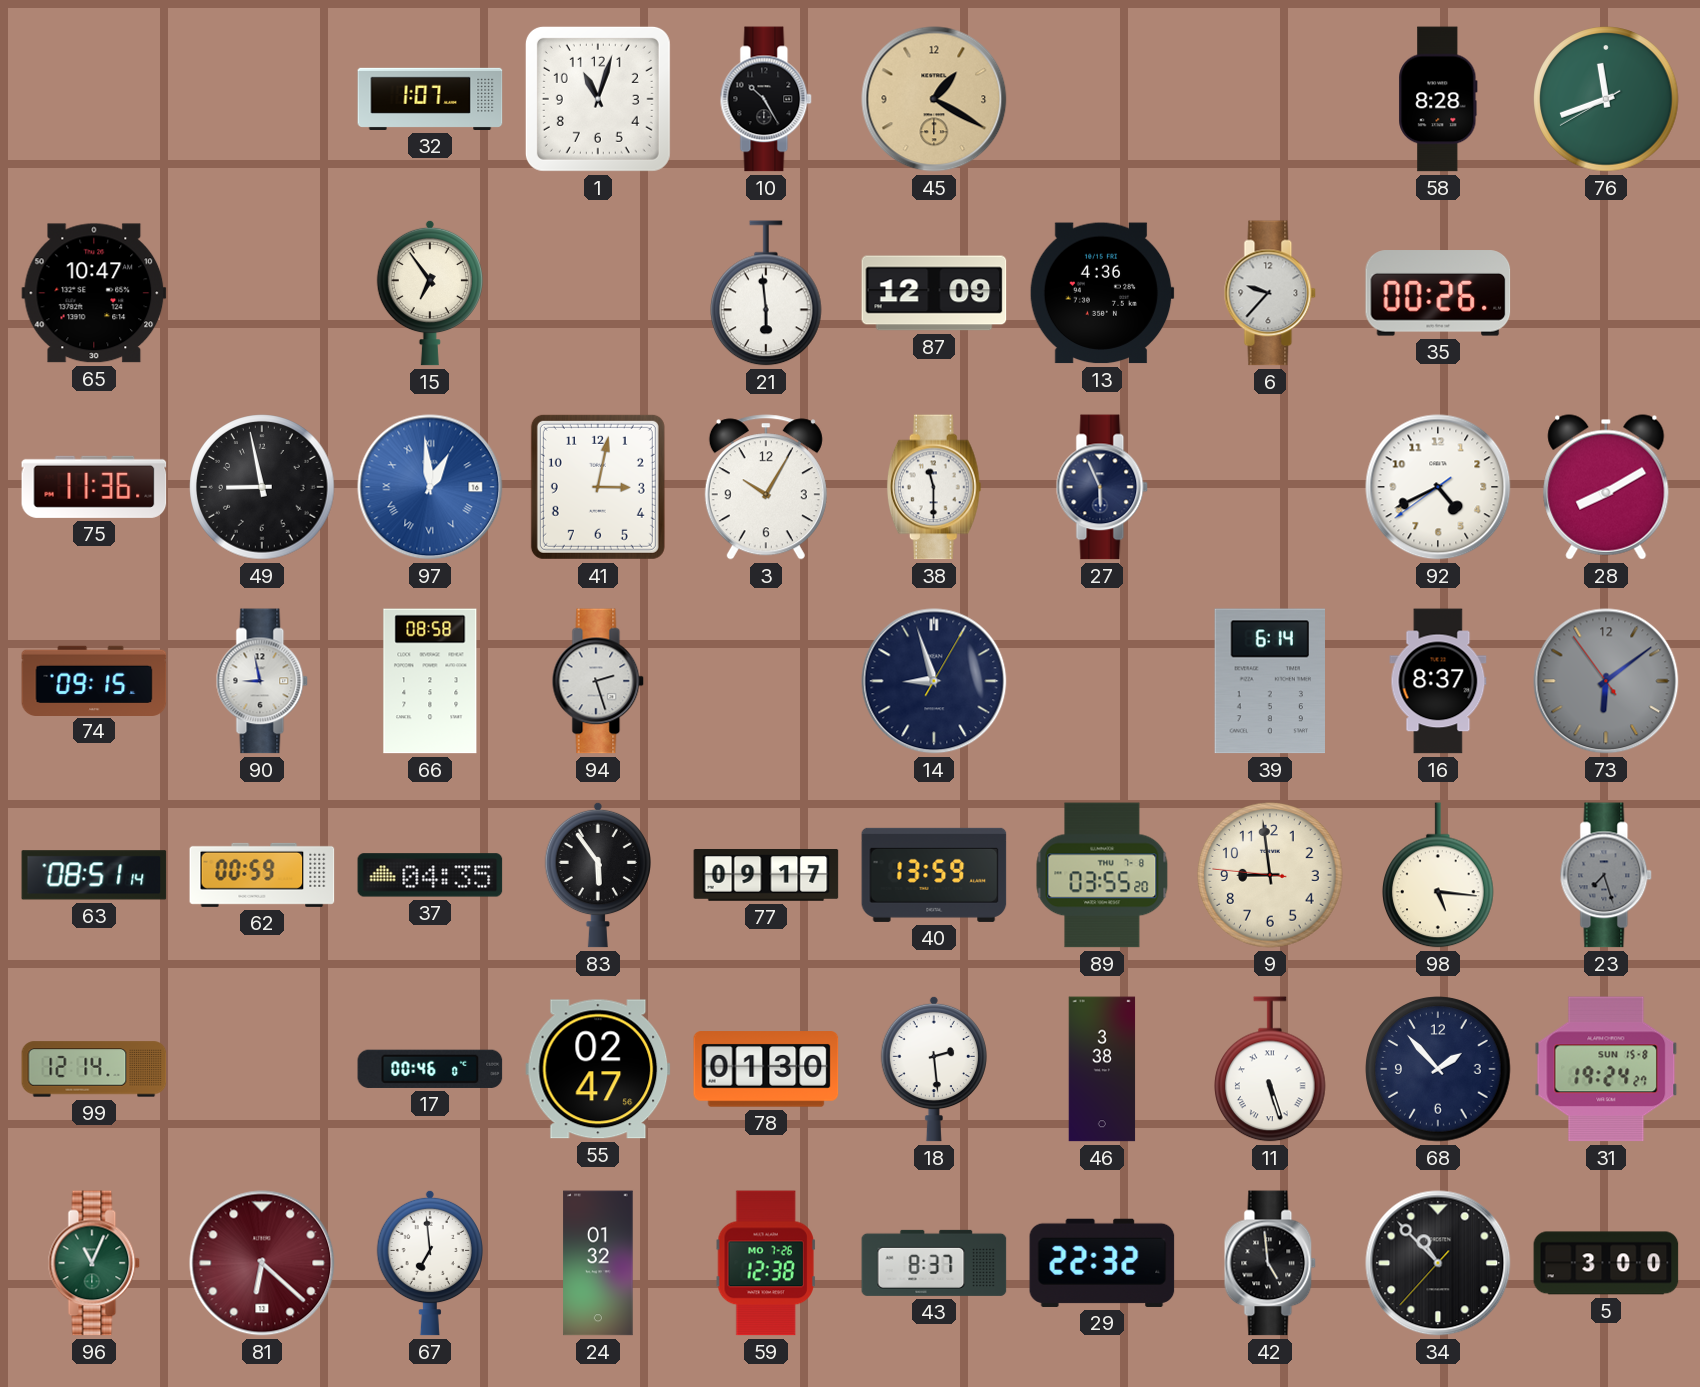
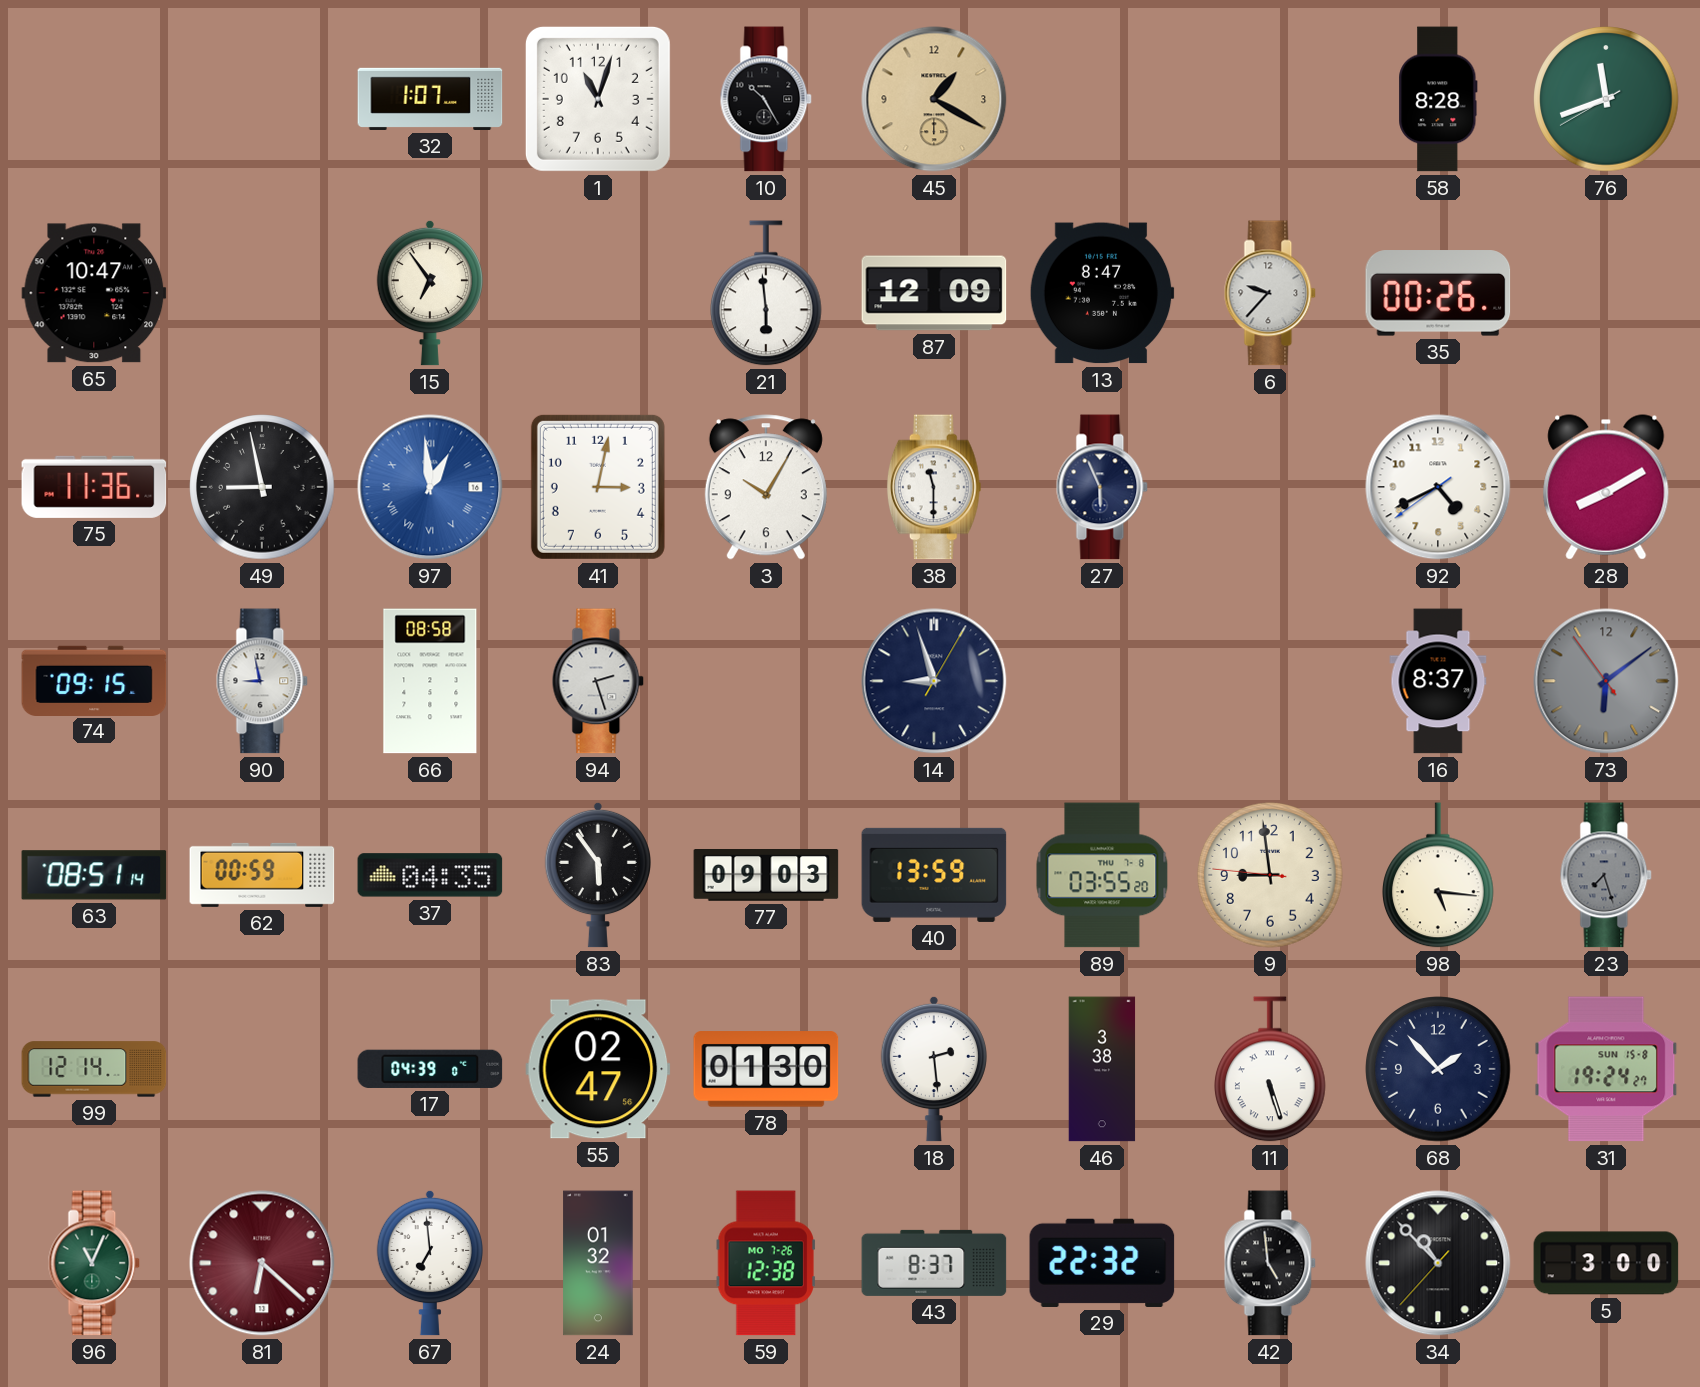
13: 4:36 -> 8:47
39: 6:14 -> none
77: 09:17 -> 09:03
17: 00:46 -> 04:39
